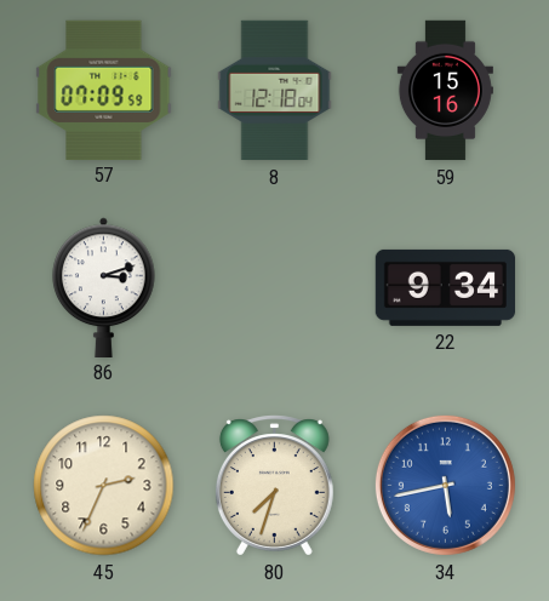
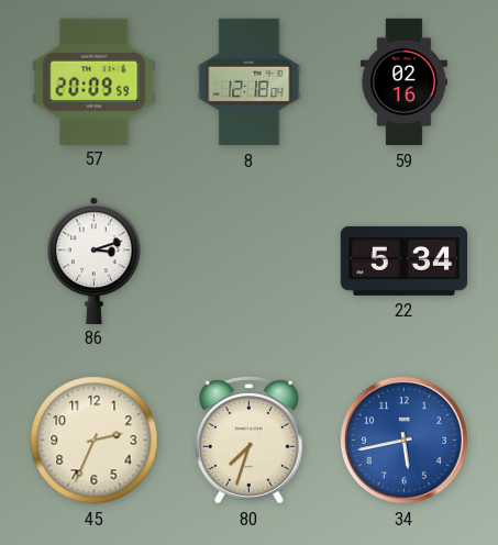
57: 07:09 -> 20:09
59: 15:16 -> 02:16
22: 9:34 -> 5:34
